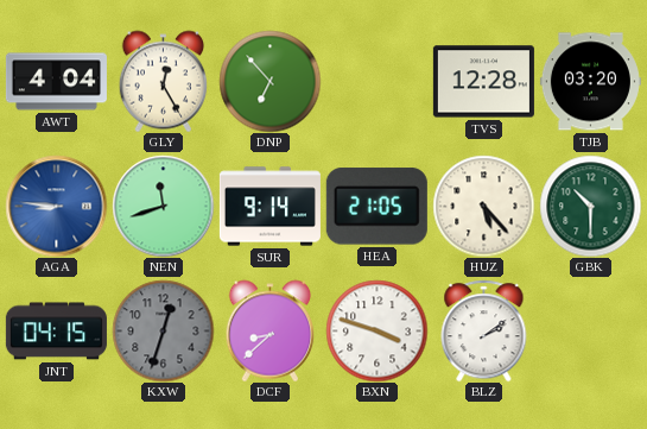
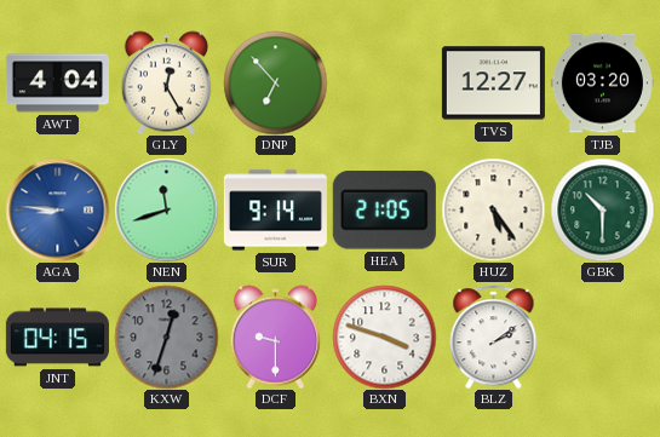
TVS: 12:28 -> 12:27
HUZ: 5:23 -> 5:24
DCF: 8:38 -> 9:30
